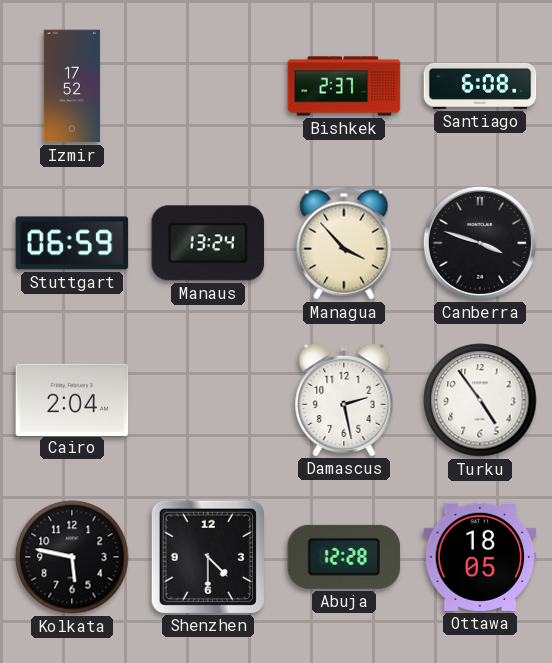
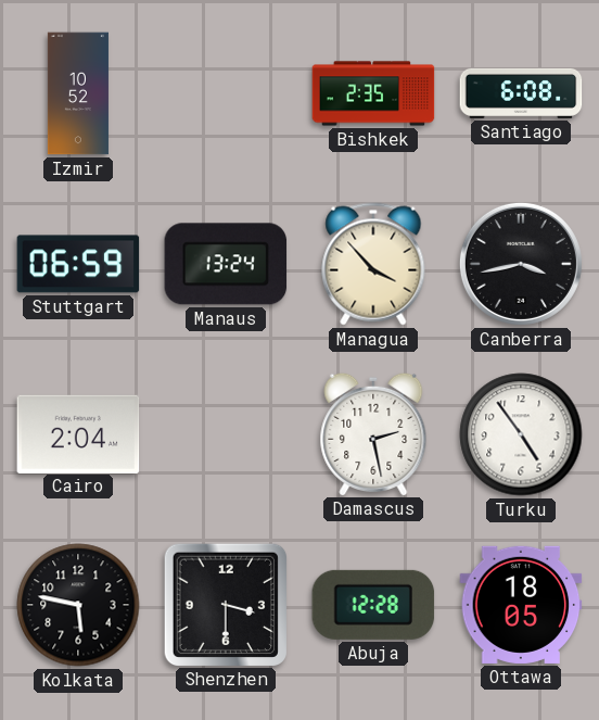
Izmir: 17:52 -> 10:52
Bishkek: 2:37 -> 2:35
Canberra: 3:48 -> 3:43
Shenzhen: 4:30 -> 3:30
